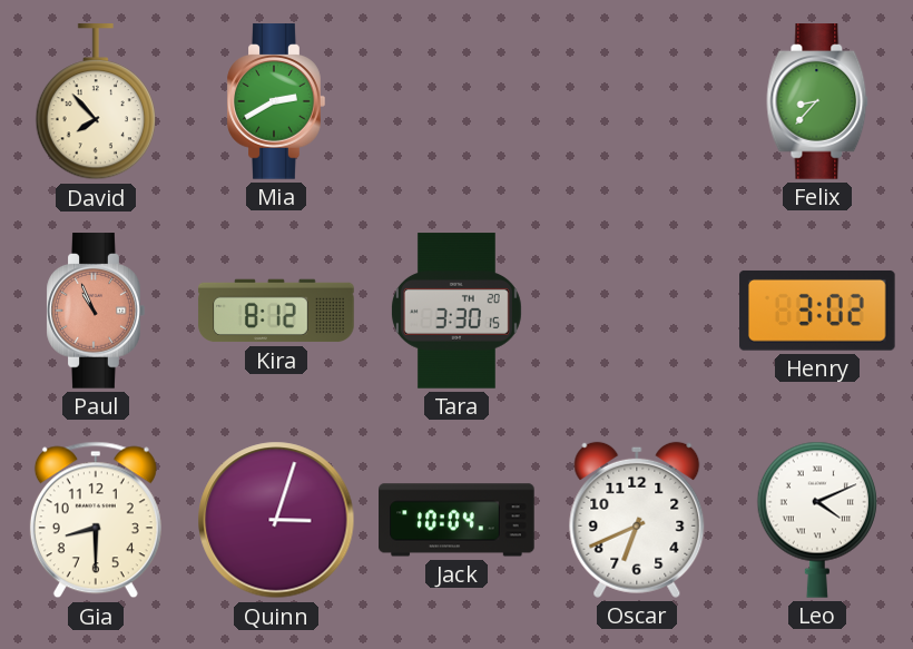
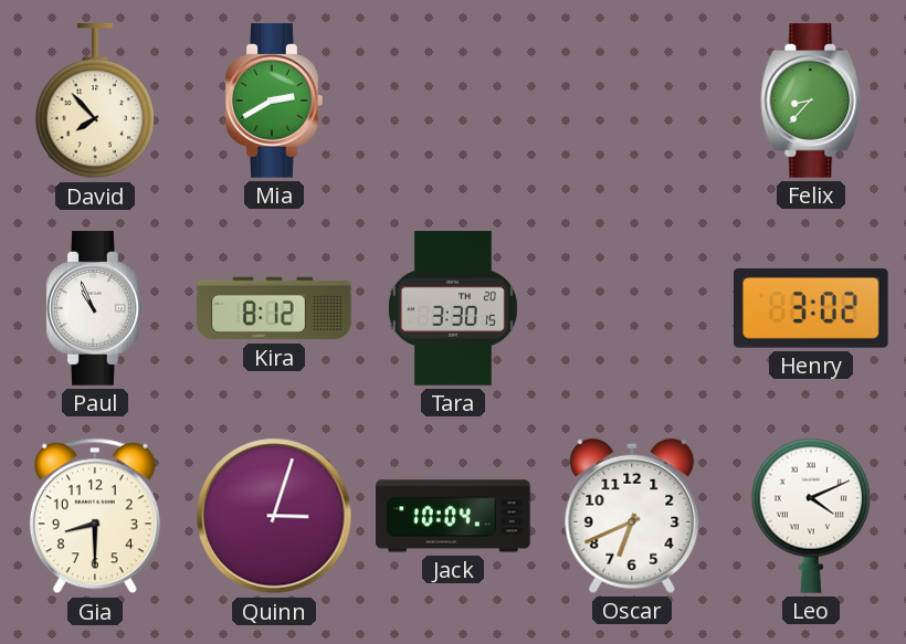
Paul dial: salmon -> white
